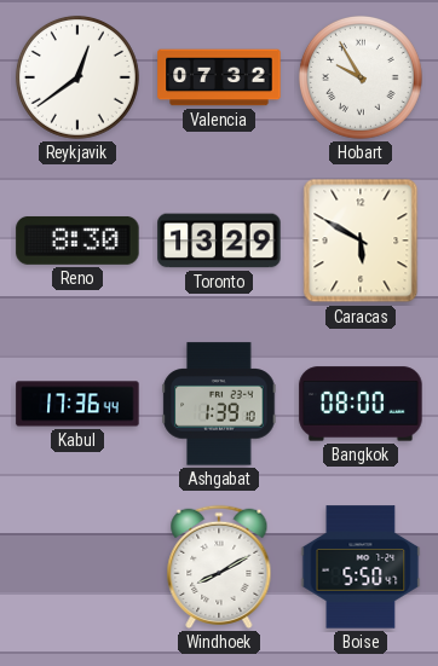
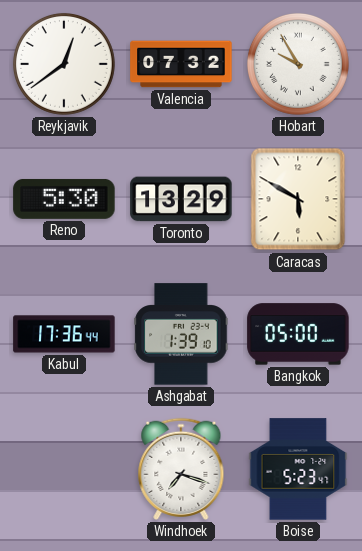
Reno: 8:30 -> 5:30
Bangkok: 08:00 -> 05:00
Windhoek: 8:10 -> 7:18
Boise: 5:50 -> 5:23
